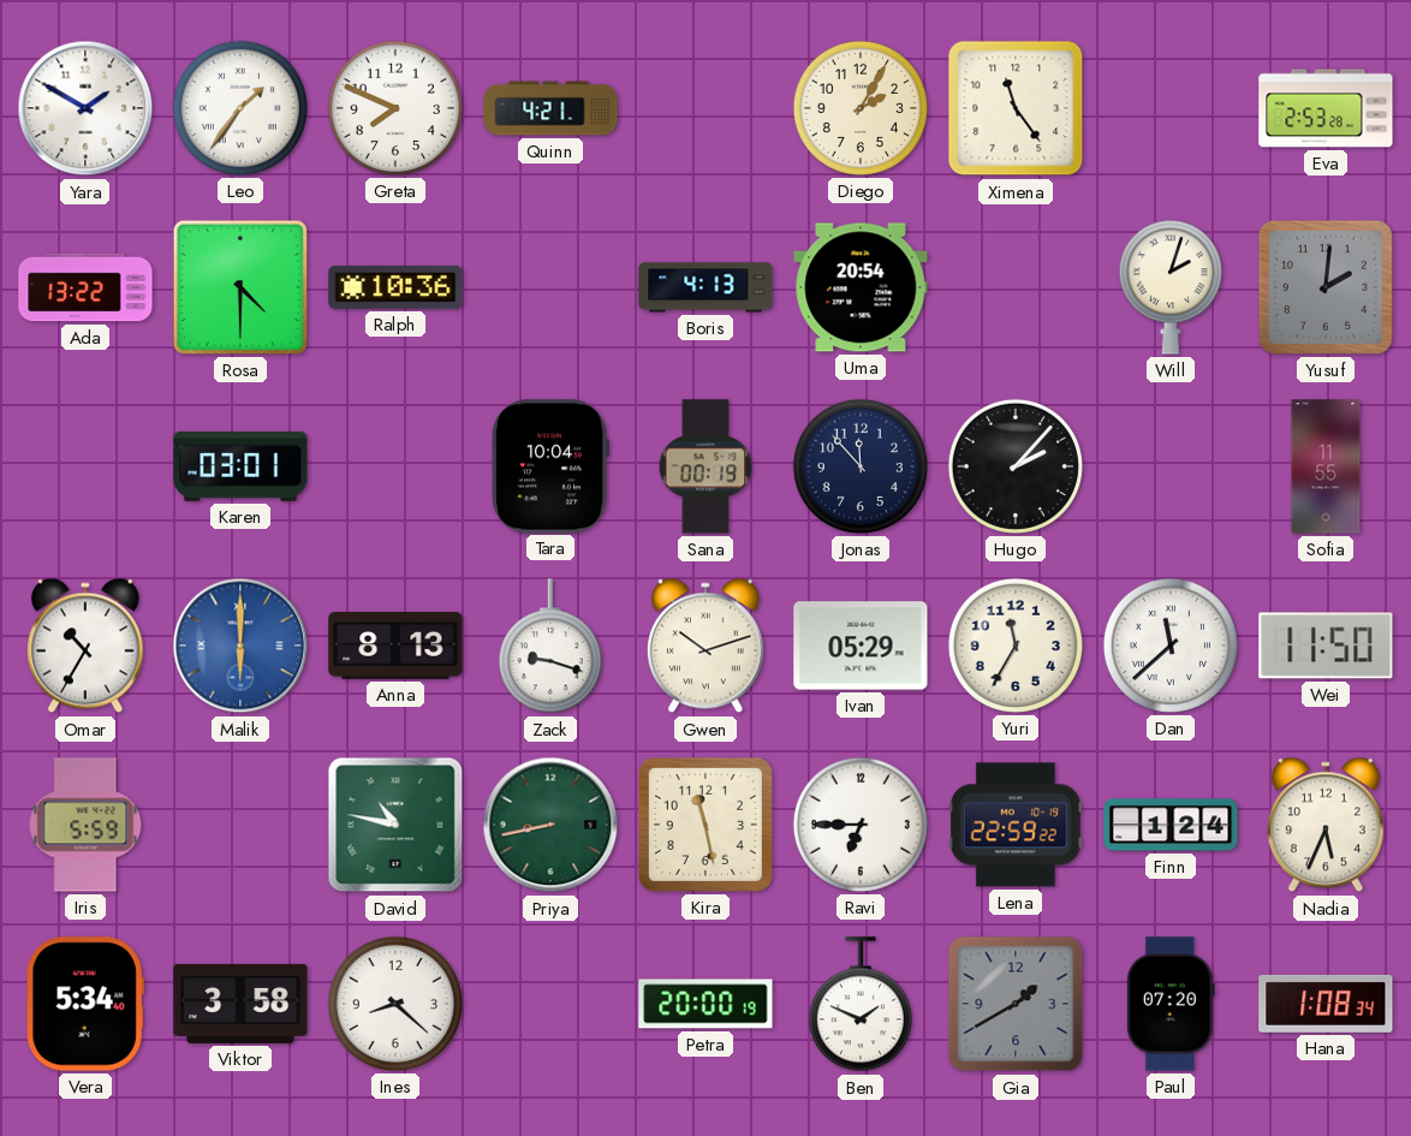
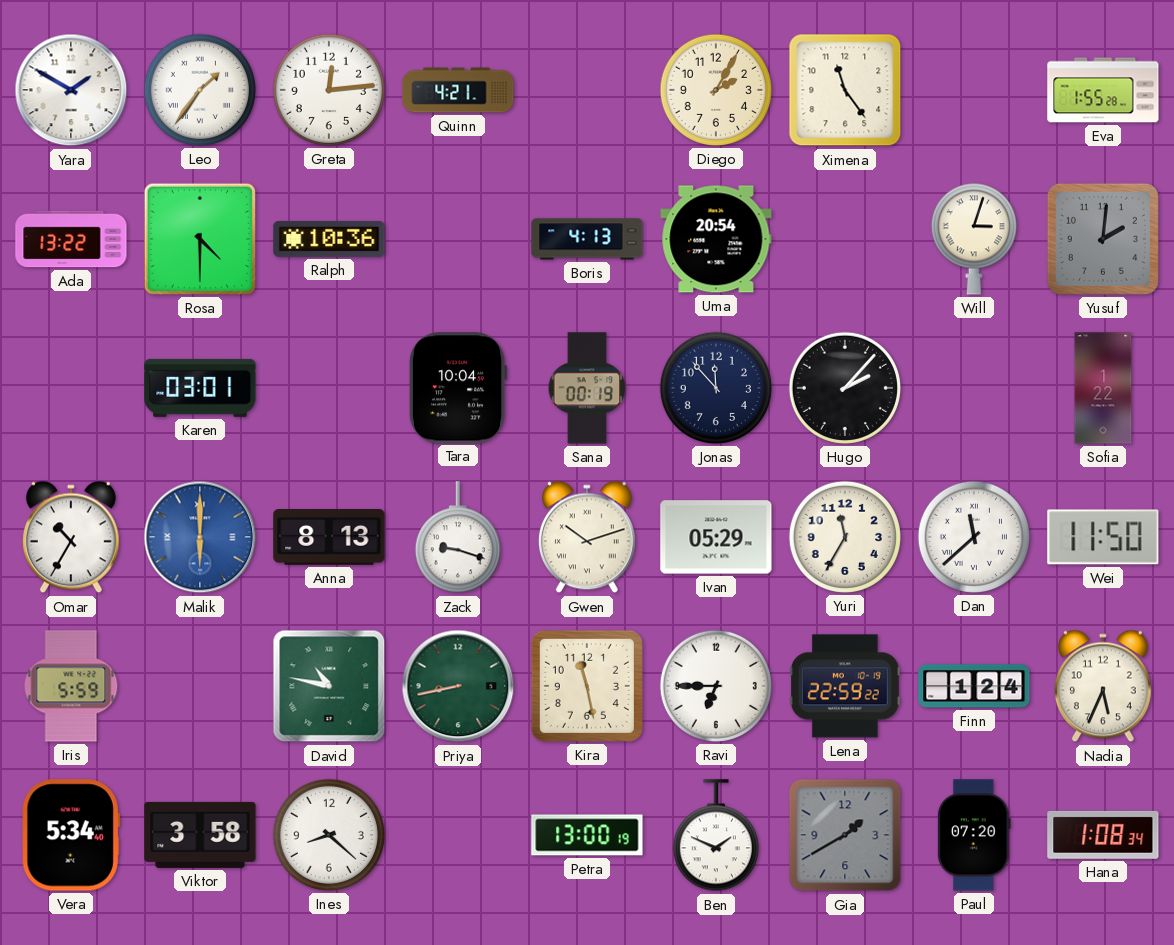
Greta: 7:49 -> 12:14
Eva: 2:53 -> 1:55
Will: 2:03 -> 3:03
Sofia: 11:55 -> 1:22
Petra: 20:00 -> 13:00
